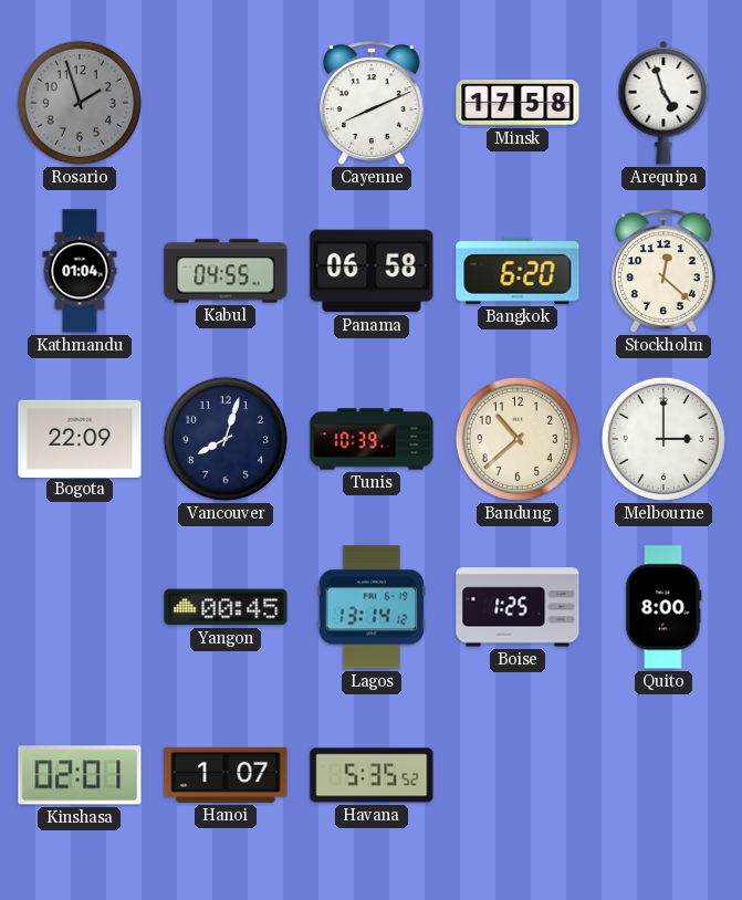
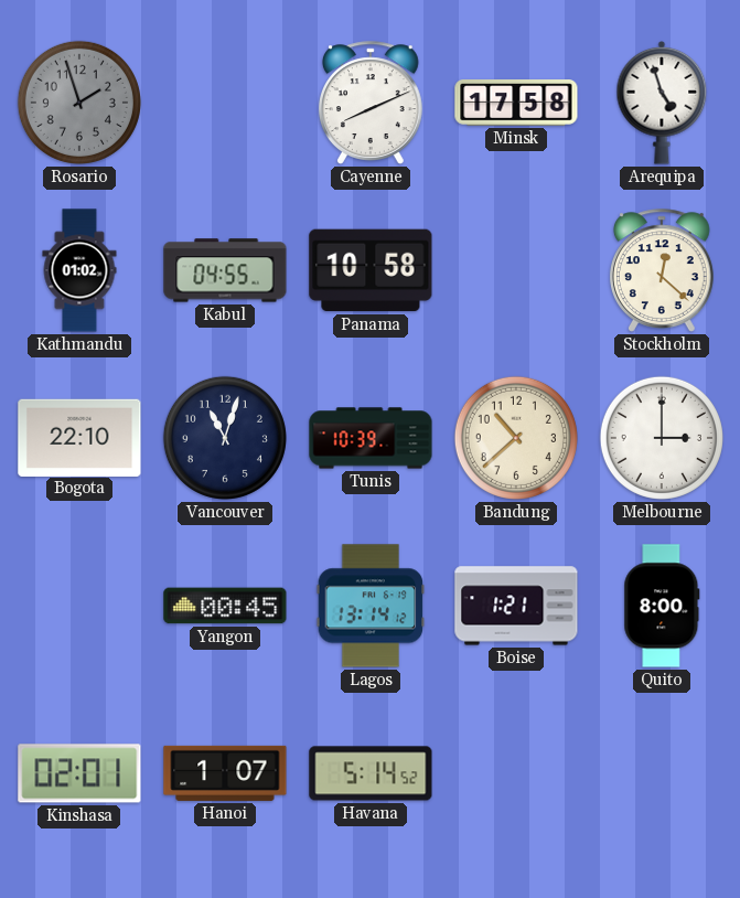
Kathmandu: 01:04 -> 01:02
Panama: 06:58 -> 10:58
Bangkok: 6:20 -> none
Bogota: 22:09 -> 22:10
Vancouver: 8:03 -> 11:03
Boise: 1:25 -> 1:21
Havana: 5:35 -> 5:14
